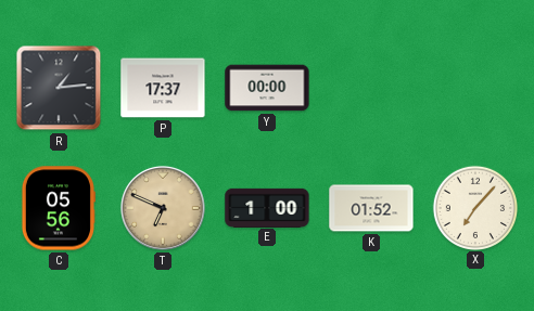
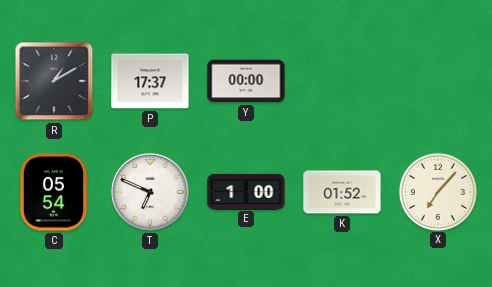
R: 1:14 -> 1:10
C: 05:56 -> 05:54
T dial: champagne -> white
